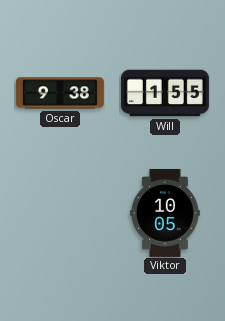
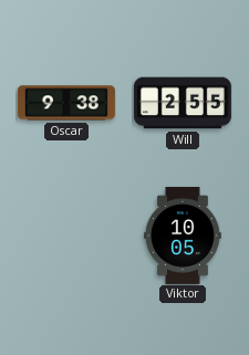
Will: 1:55 -> 2:55
